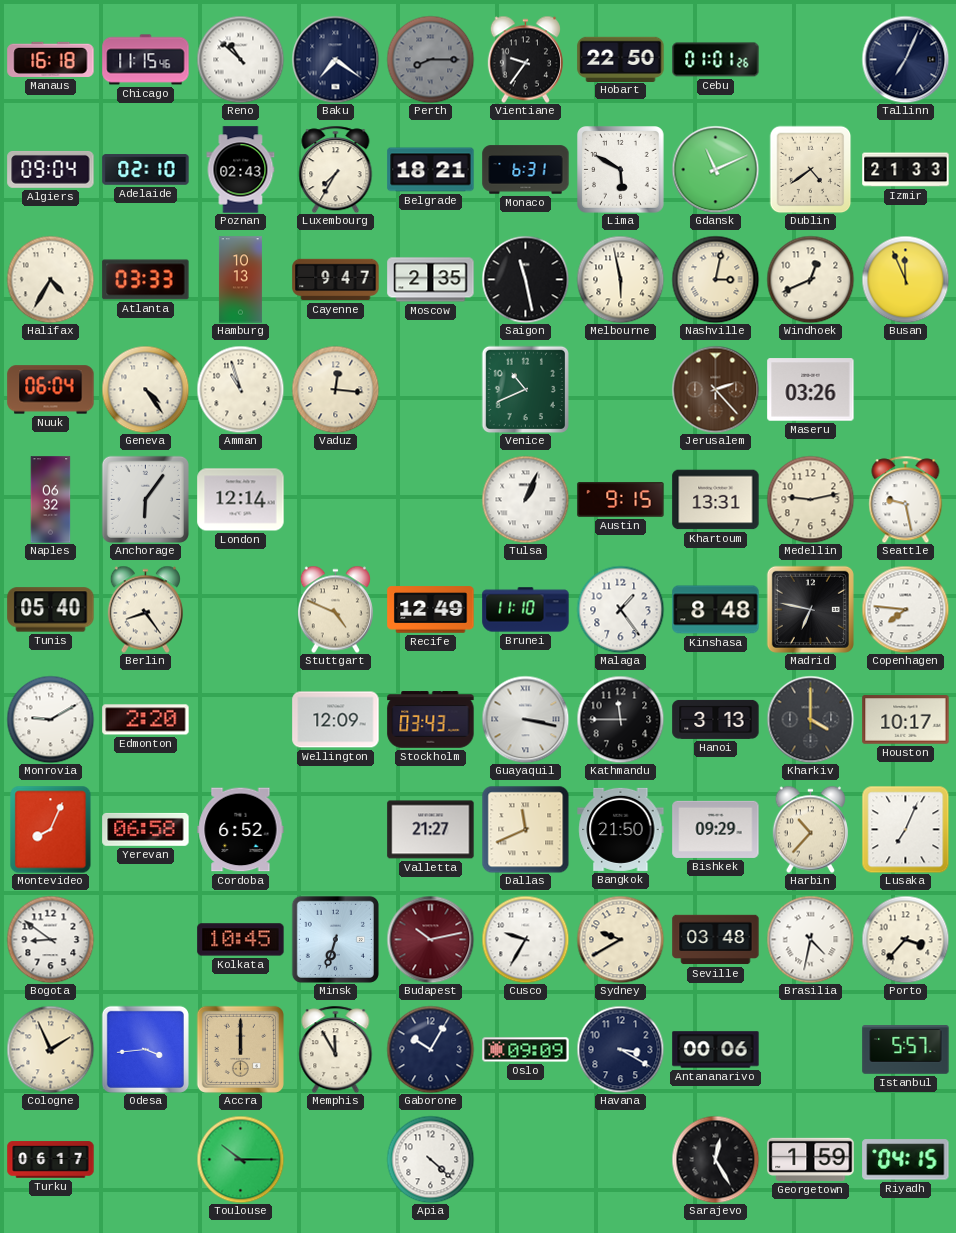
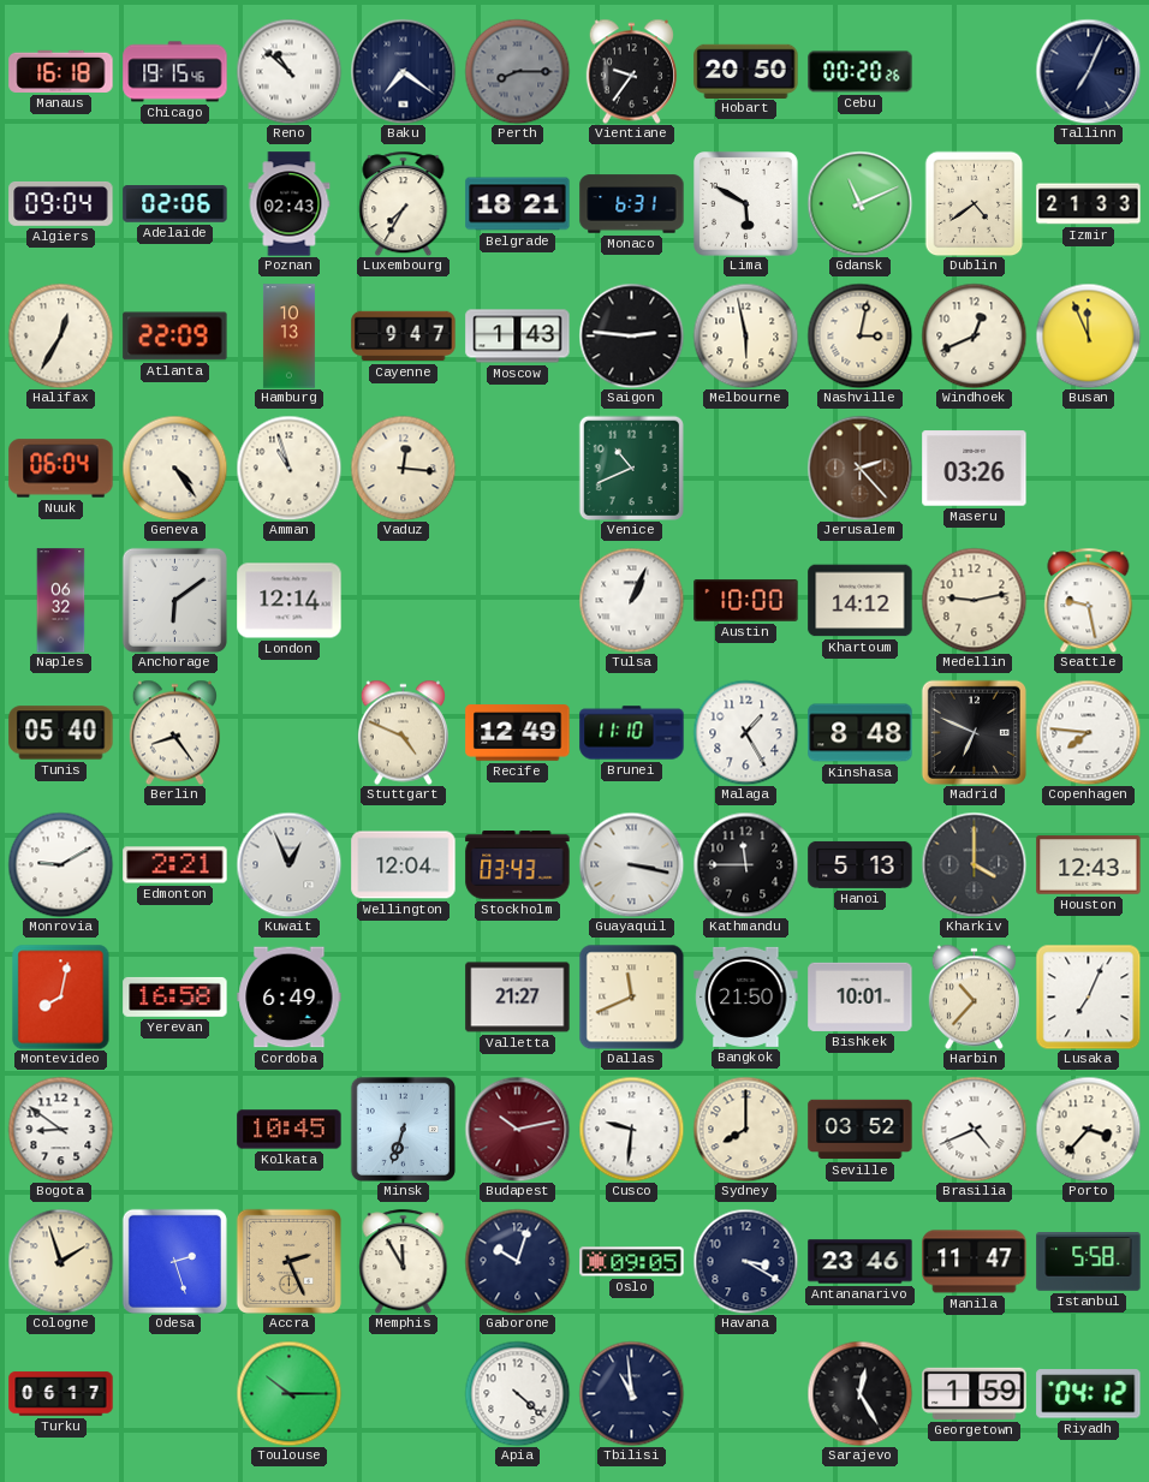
Chicago: 11:15 -> 19:15
Hobart: 22:50 -> 20:50
Cebu: 01:01 -> 00:20
Adelaide: 02:10 -> 02:06
Halifax: 4:35 -> 12:35
Atlanta: 03:33 -> 22:09
Moscow: 2:35 -> 1:43
Saigon: 11:28 -> 2:46
Anchorage: 6:06 -> 6:09
Austin: 9:15 -> 10:00
Khartoum: 13:31 -> 14:12
Malaga: 1:24 -> 1:25
Madrid: 6:47 -> 6:49
Edmonton: 2:20 -> 2:21
Kuwait: none -> 12:56
Wellington: 12:09 -> 12:04
Hanoi: 3:13 -> 5:13
Houston: 10:17 -> 12:43
Montevideo: 8:04 -> 8:02
Yerevan: 06:58 -> 16:58
Cordoba: 6:52 -> 6:49
Bishkek: 09:29 -> 10:01
Cusco: 9:35 -> 9:31
Sydney: 9:40 -> 8:00
Seville: 03:48 -> 03:52
Brasilia: 4:32 -> 4:41
Cologne: 1:56 -> 1:57
Odesa: 3:44 -> 2:27
Accra: 12:00 -> 2:26
Gaborone: 10:05 -> 10:03
Oslo: 09:09 -> 09:05
Antananarivo: 00:06 -> 23:46
Manila: none -> 11:47
Istanbul: 5:57 -> 5:58
Tbilisi: none -> 10:59
Riyadh: 04:15 -> 04:12
